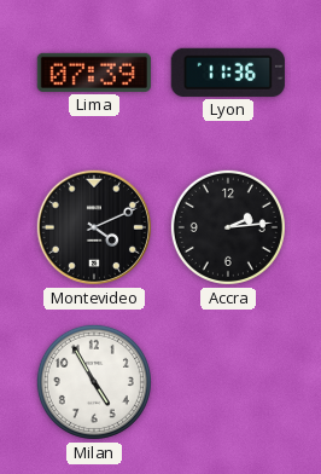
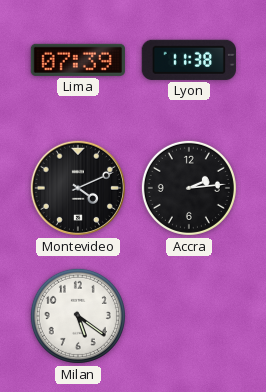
Lyon: 11:36 -> 11:38
Milan: 4:55 -> 5:21
